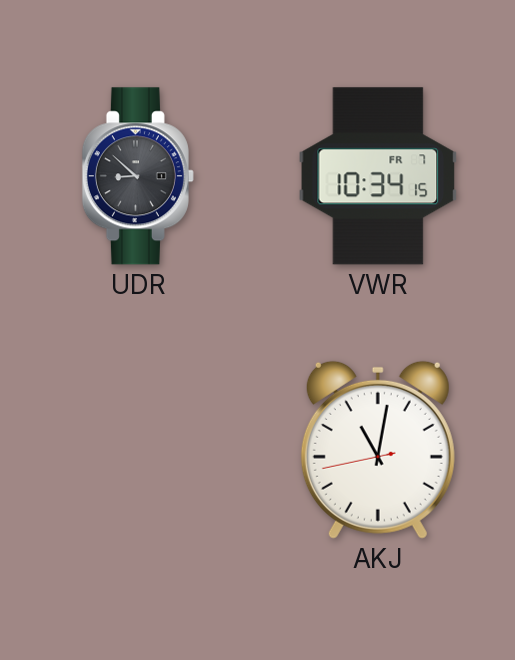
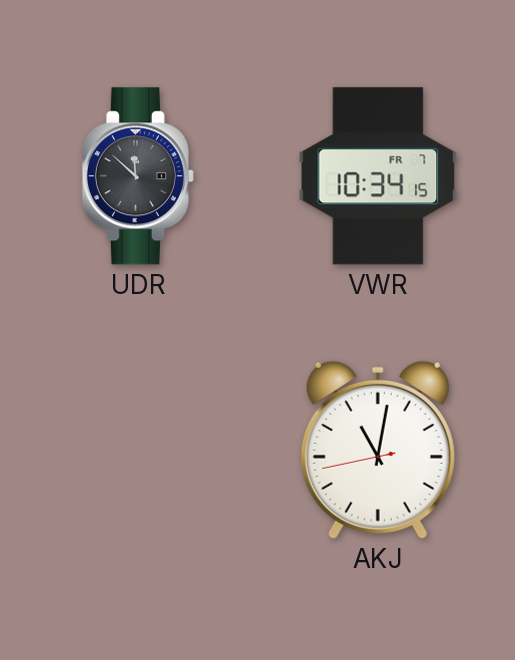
UDR: 8:52 -> 11:52
